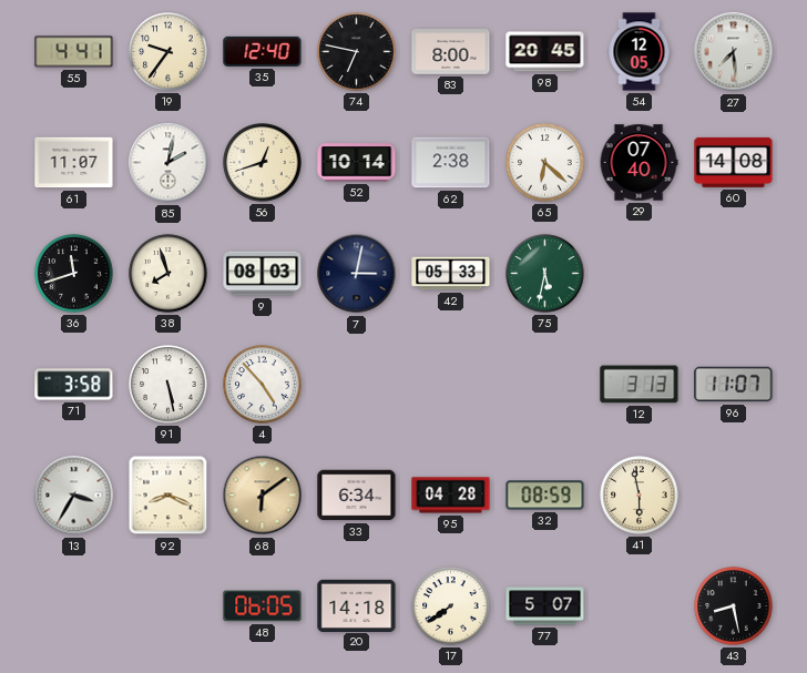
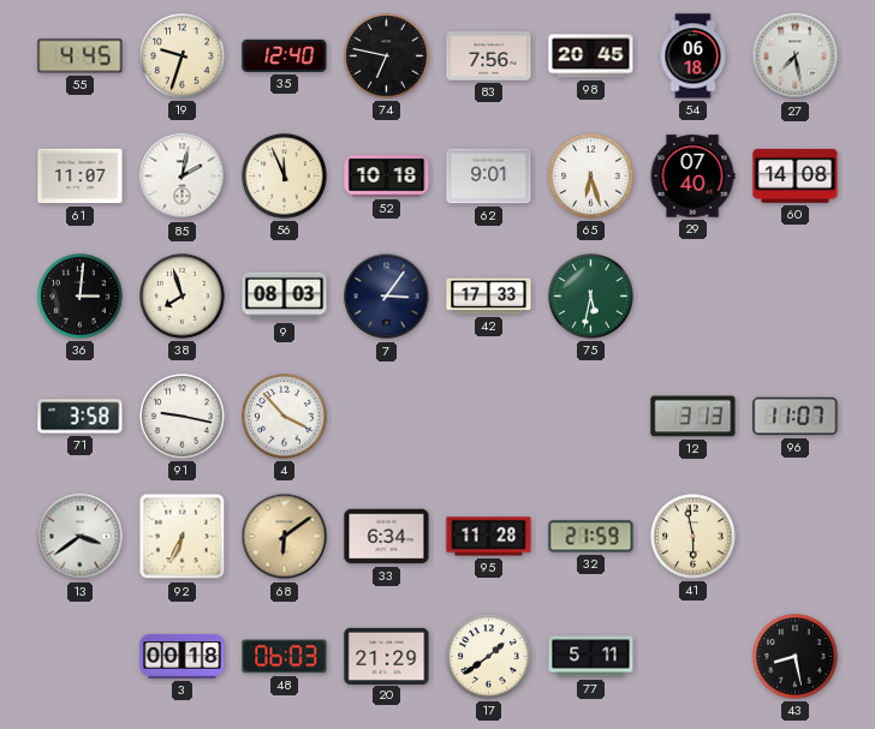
55: 4:41 -> 4:45
19: 9:36 -> 9:33
83: 8:00 -> 7:56
54: 12:05 -> 06:18
27: 7:29 -> 7:28
56: 12:42 -> 11:56
52: 10:14 -> 10:18
62: 2:38 -> 9:01
65: 6:22 -> 6:27
36: 11:42 -> 3:01
7: 3:02 -> 3:06
42: 05:33 -> 17:33
91: 5:28 -> 9:17
4: 4:53 -> 3:53
13: 3:35 -> 3:39
92: 8:19 -> 6:34
95: 04:28 -> 11:28
32: 08:59 -> 21:59
3: none -> 00:18
48: 06:05 -> 06:03
20: 14:18 -> 21:29
17: 7:39 -> 1:39
77: 5:07 -> 5:11
